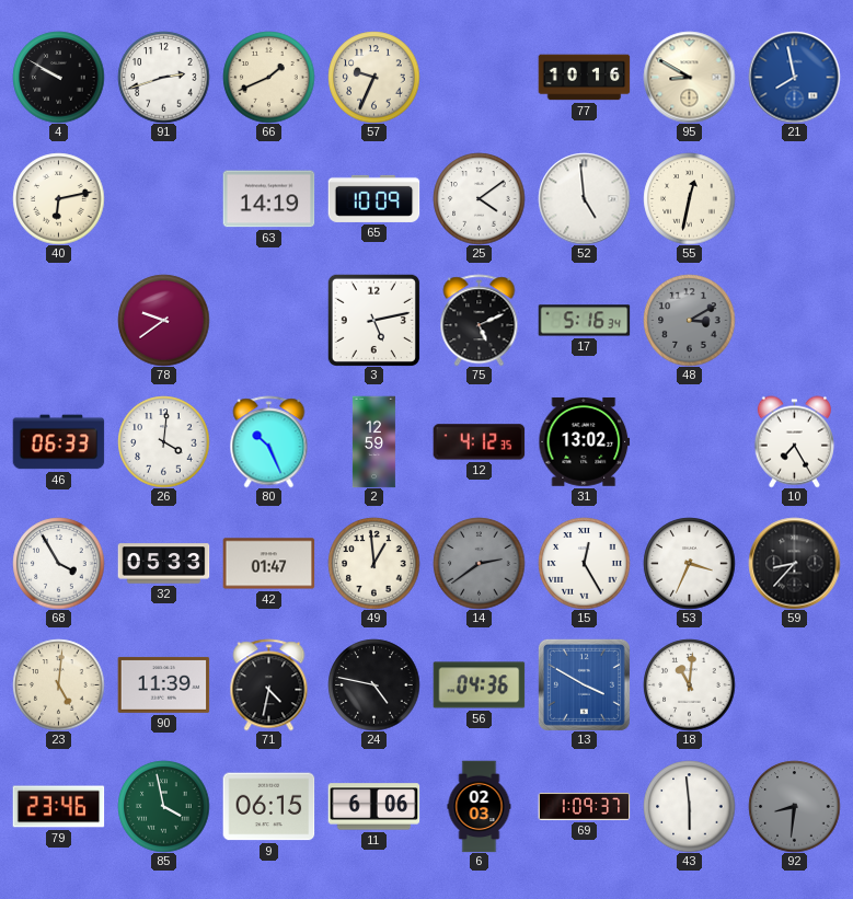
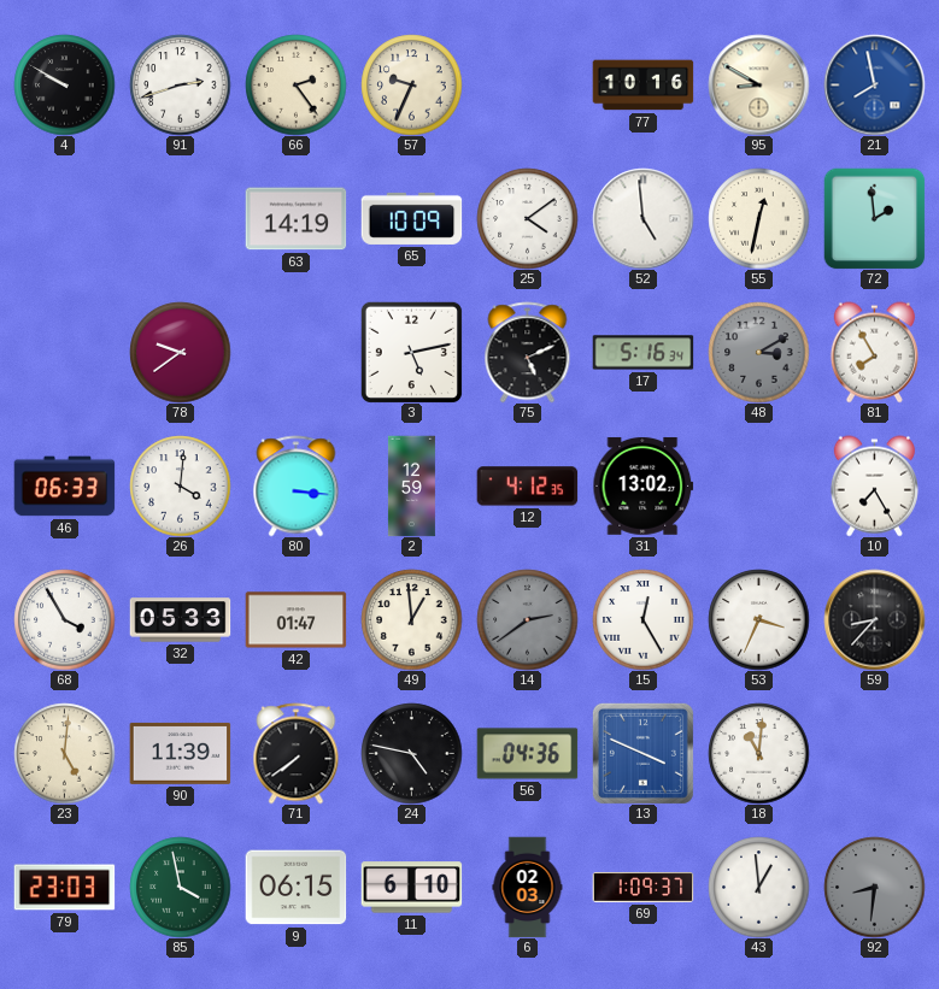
66: 1:41 -> 2:24
40: 6:13 -> none
72: none -> 1:59
81: none -> 7:55
80: 10:26 -> 3:16
71: 4:32 -> 7:39
13: 3:50 -> 3:49
79: 23:46 -> 23:03
11: 6:06 -> 6:10
43: 5:59 -> 12:59
